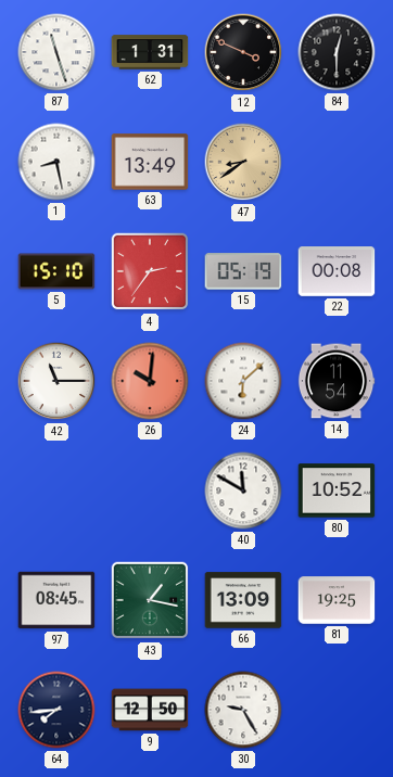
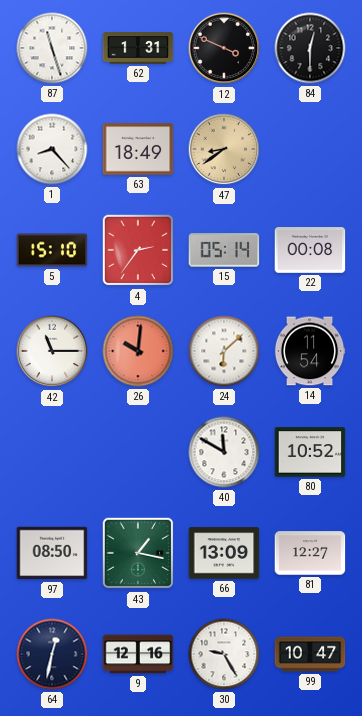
1: 8:28 -> 8:23
63: 13:49 -> 18:49
15: 05:19 -> 05:14
97: 08:45 -> 08:50
81: 19:25 -> 12:27
64: 7:44 -> 12:32
9: 12:50 -> 12:16
99: none -> 10:47
